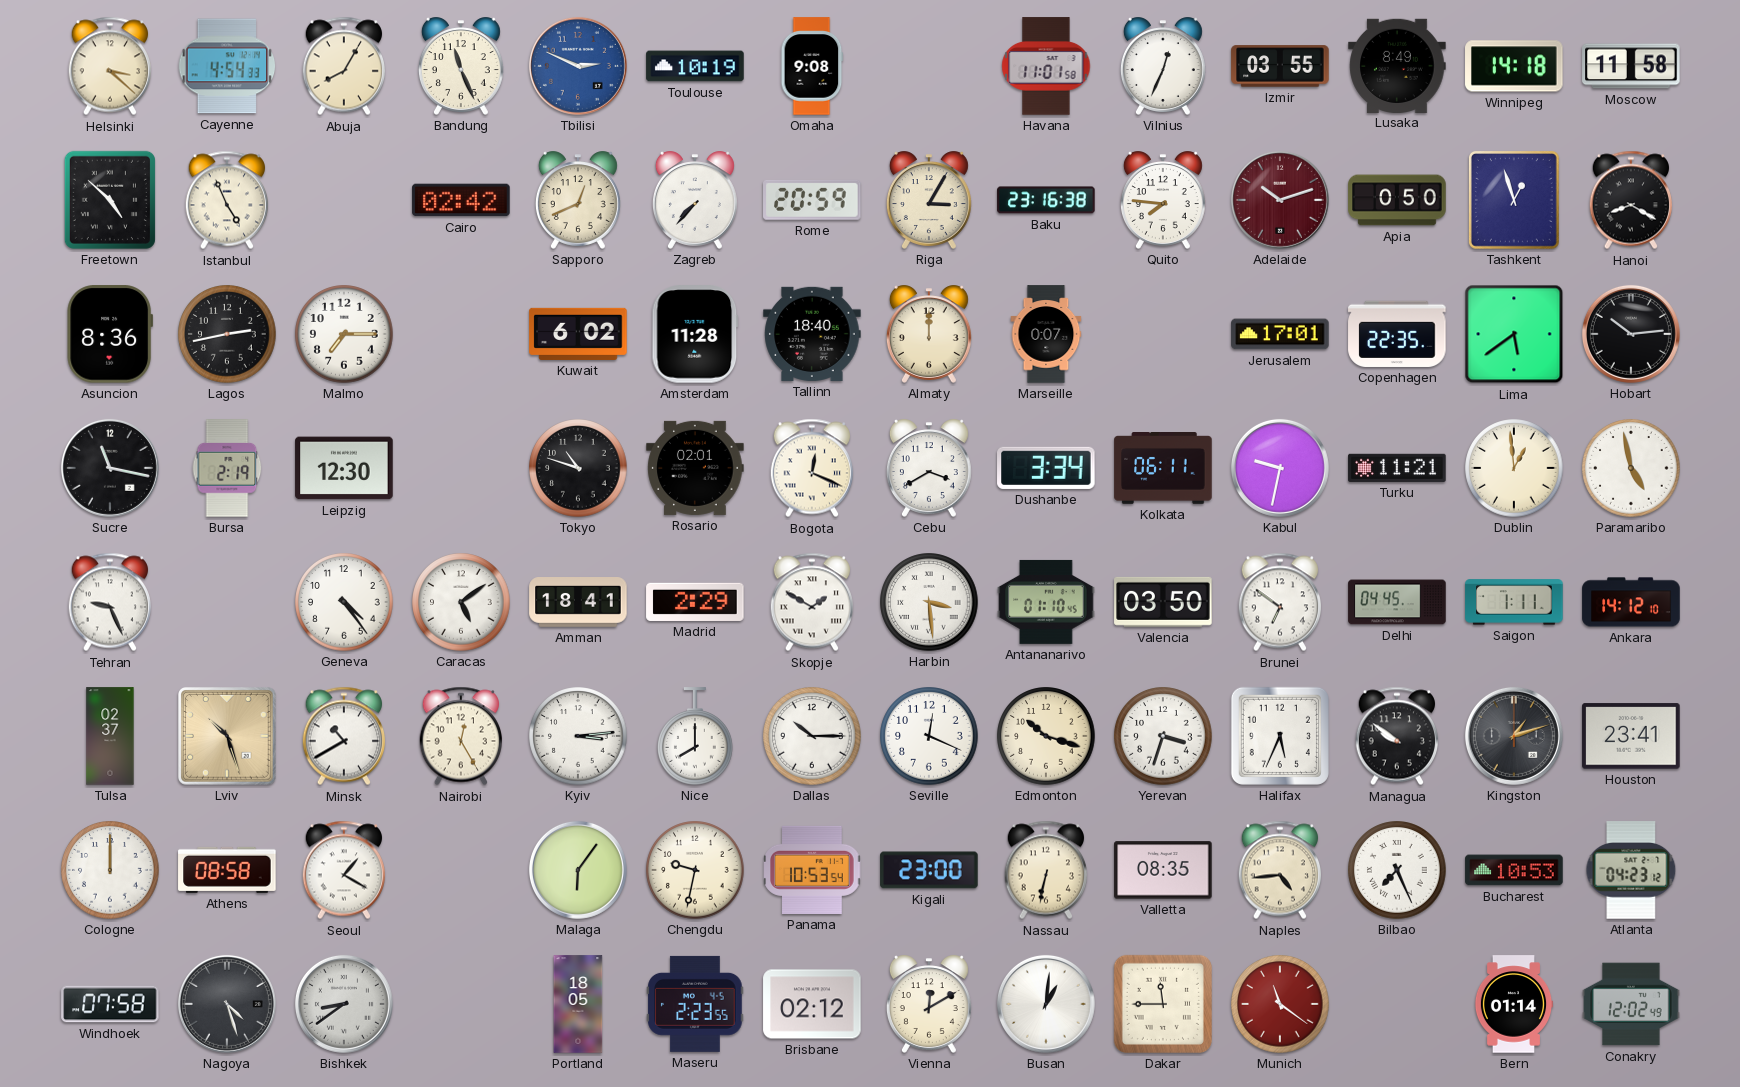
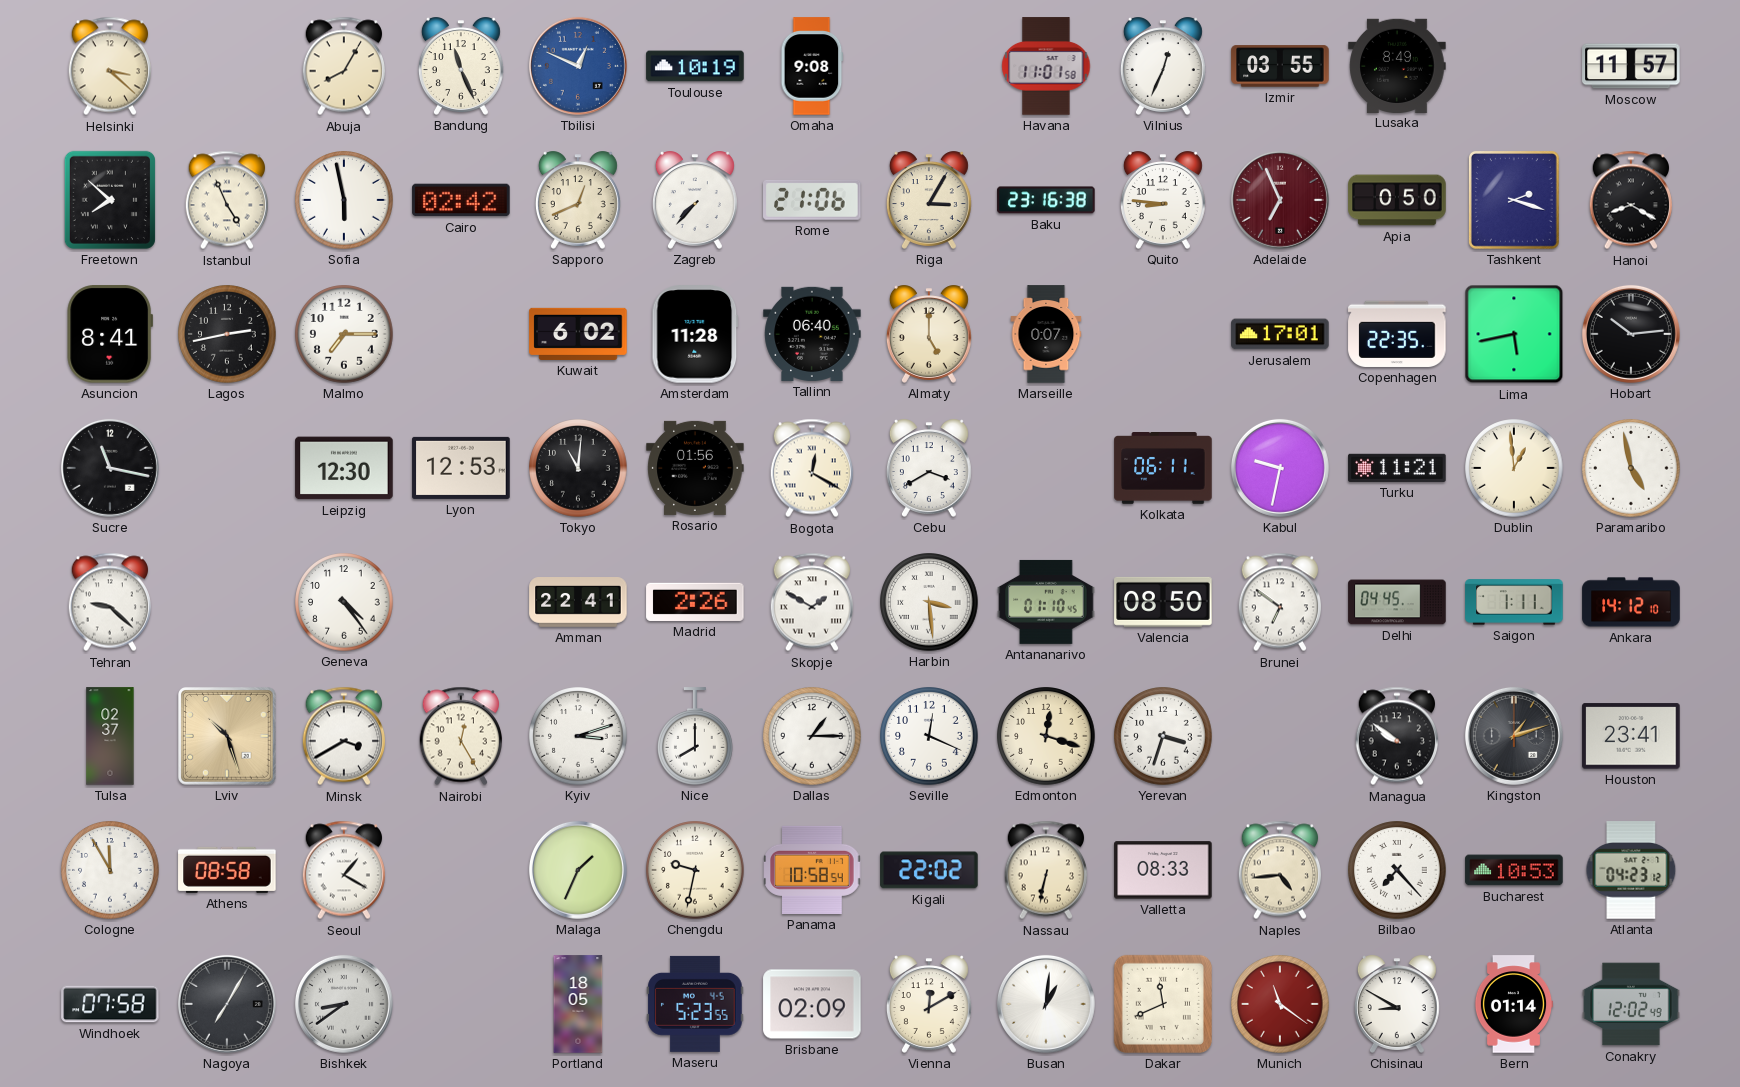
Cayenne: 4:54 -> none
Tbilisi: 2:49 -> 12:49
Winnipeg: 14:18 -> none
Moscow: 11:58 -> 11:57
Freetown: 4:52 -> 7:52
Sofia: none -> 5:58
Rome: 20:59 -> 21:06
Quito: 7:46 -> 8:46
Adelaide: 10:12 -> 6:56
Tashkent: 12:57 -> 2:18
Asuncion: 8:36 -> 8:41
Tallinn: 18:40 -> 06:40
Almaty: 12:00 -> 5:00
Lima: 5:39 -> 5:43
Bursa: 2:19 -> none
Lyon: none -> 12:53
Tokyo: 10:48 -> 11:01
Rosario: 02:01 -> 01:56
Bogota: 12:19 -> 12:20
Dushanbe: 3:34 -> none
Tehran: 9:26 -> 9:22
Caracas: 5:09 -> none
Amman: 18:41 -> 22:41
Madrid: 2:29 -> 2:26
Valencia: 03:50 -> 08:50
Minsk: 10:40 -> 3:40
Kyiv: 3:14 -> 3:12
Dallas: 10:15 -> 1:15
Edmonton: 10:18 -> 12:18
Halifax: 5:34 -> none
Cologne: 12:00 -> 11:55
Malaga: 6:06 -> 1:34
Panama: 10:53 -> 10:58
Kigali: 23:00 -> 22:02
Valletta: 08:35 -> 08:33
Bilbao: 7:26 -> 7:23
Nagoya: 4:27 -> 7:05
Maseru: 2:23 -> 5:23
Brisbane: 02:12 -> 02:09
Dakar: 11:45 -> 11:41
Chisinau: none -> 8:50
